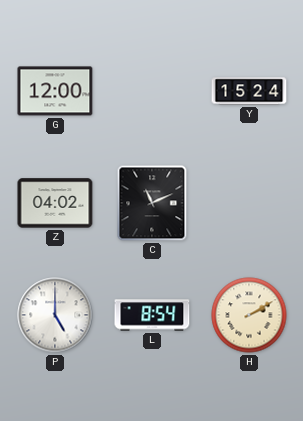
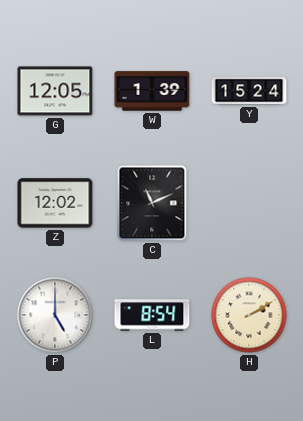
G: 12:00 -> 12:05
W: none -> 1:39
Z: 04:02 -> 12:02
